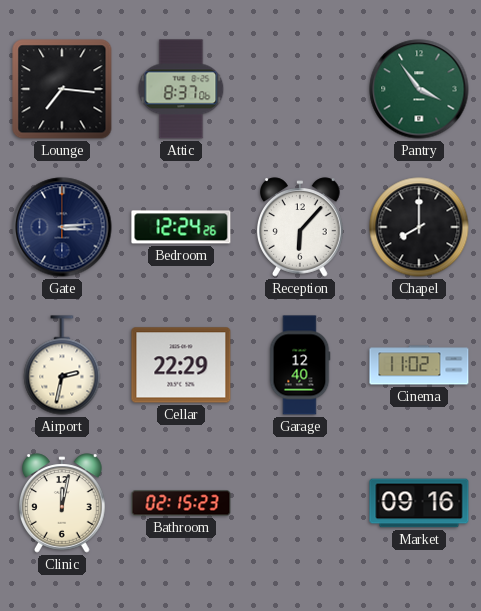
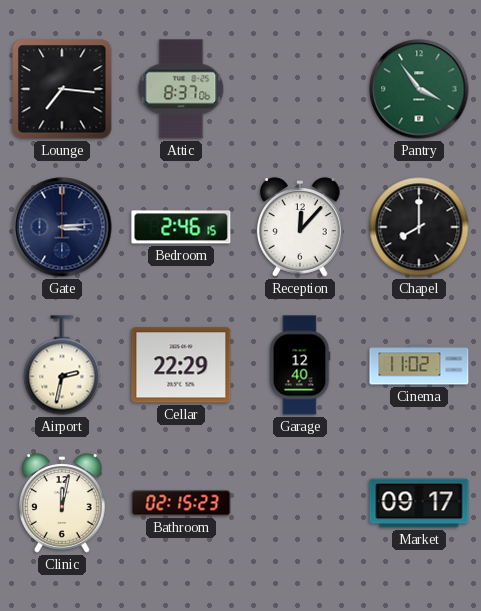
Bedroom: 12:24 -> 2:46
Reception: 6:07 -> 12:07
Market: 09:16 -> 09:17
